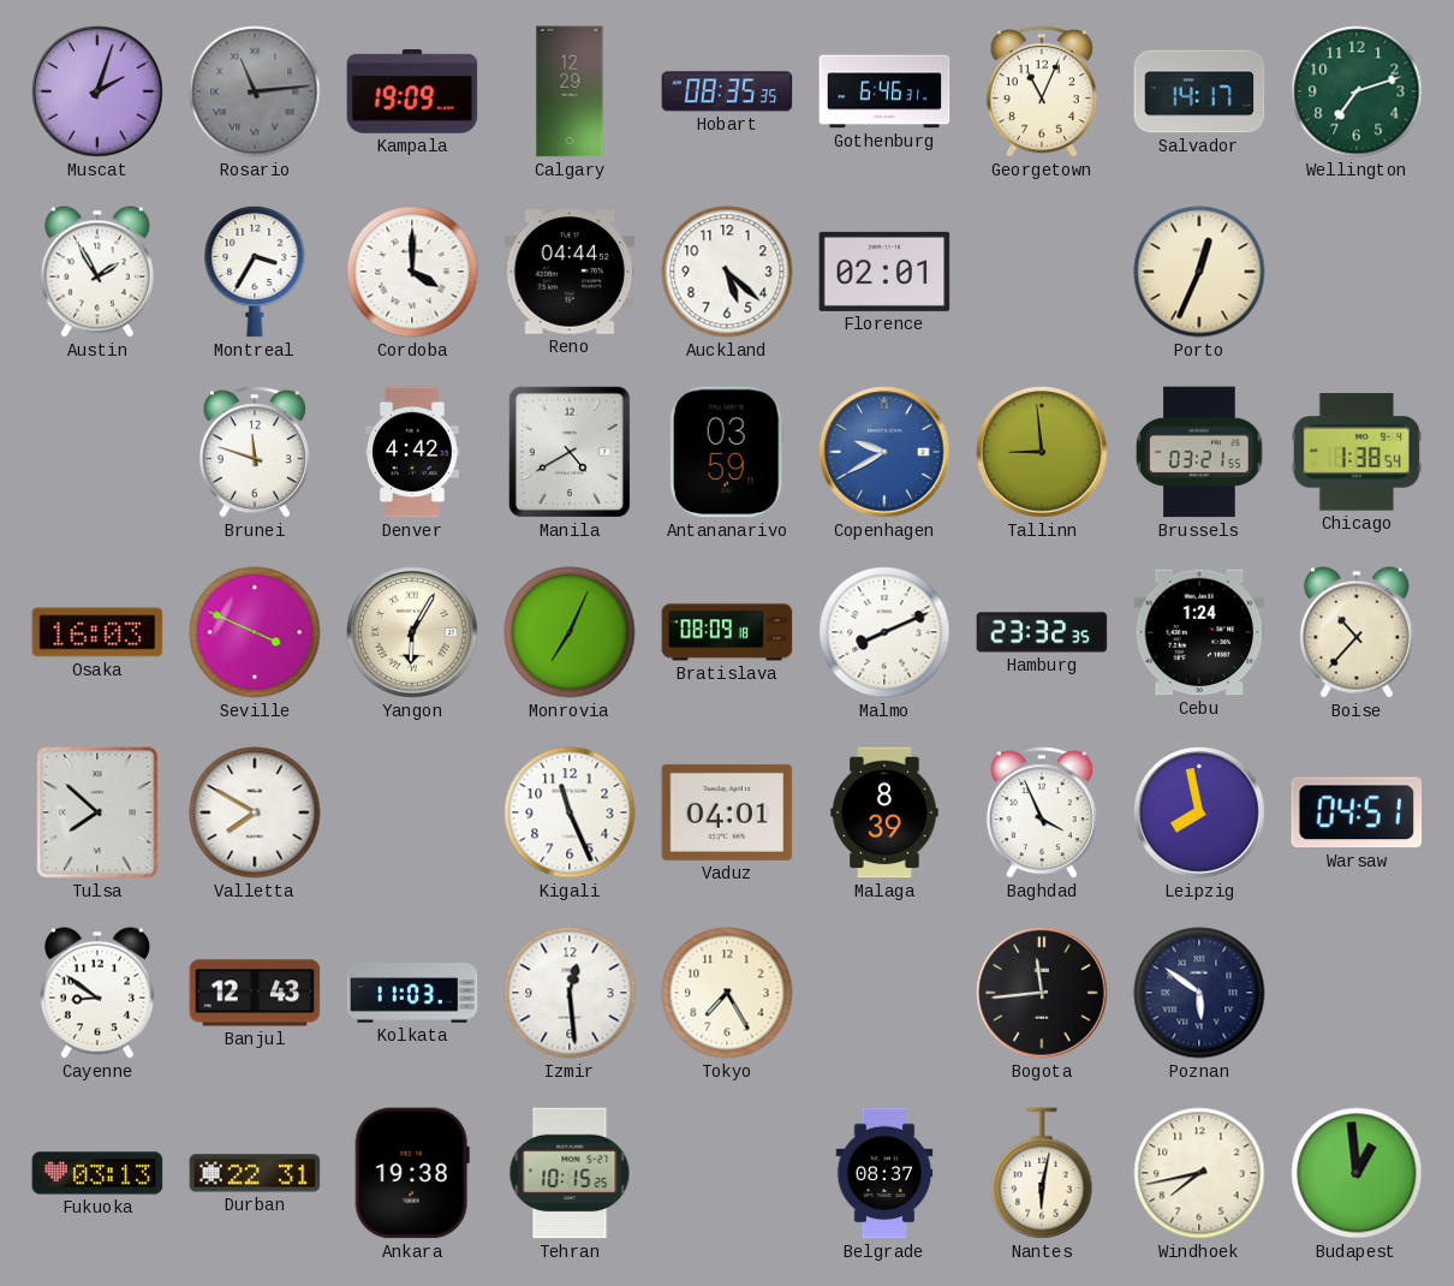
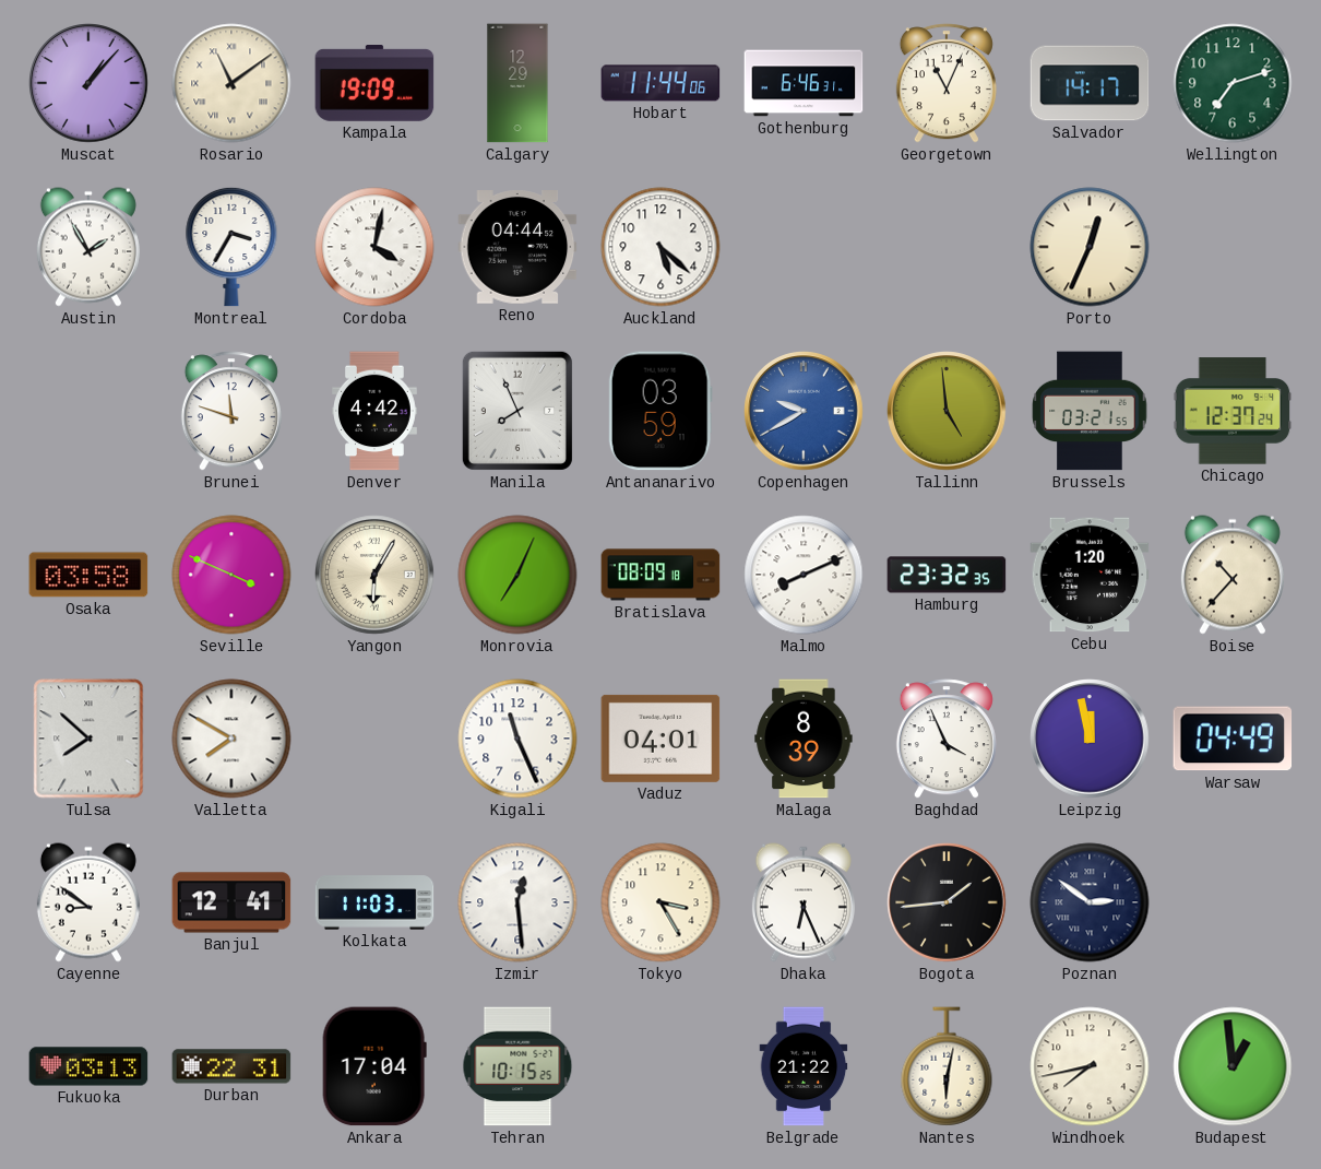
Muscat: 2:03 -> 1:07
Rosario: 11:14 -> 11:09
Rosario dial: grey -> cream
Hobart: 08:35 -> 11:44
Cordoba: 4:00 -> 4:02
Florence: 02:01 -> none
Manila: 4:40 -> 7:56
Tallinn: 8:59 -> 4:59
Chicago: 1:38 -> 12:37
Osaka: 16:03 -> 03:58
Cebu: 1:24 -> 1:20
Leipzig: 7:58 -> 11:58
Warsaw: 04:51 -> 04:49
Banjul: 12:43 -> 12:41
Tokyo: 7:25 -> 3:25
Dhaka: none -> 6:26
Bogota: 11:44 -> 1:44
Poznan: 5:51 -> 2:51
Ankara: 19:38 -> 17:04
Belgrade: 08:37 -> 21:22
